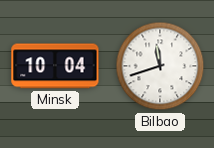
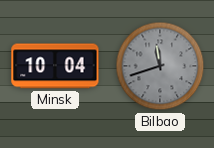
Bilbao dial: white -> grey
